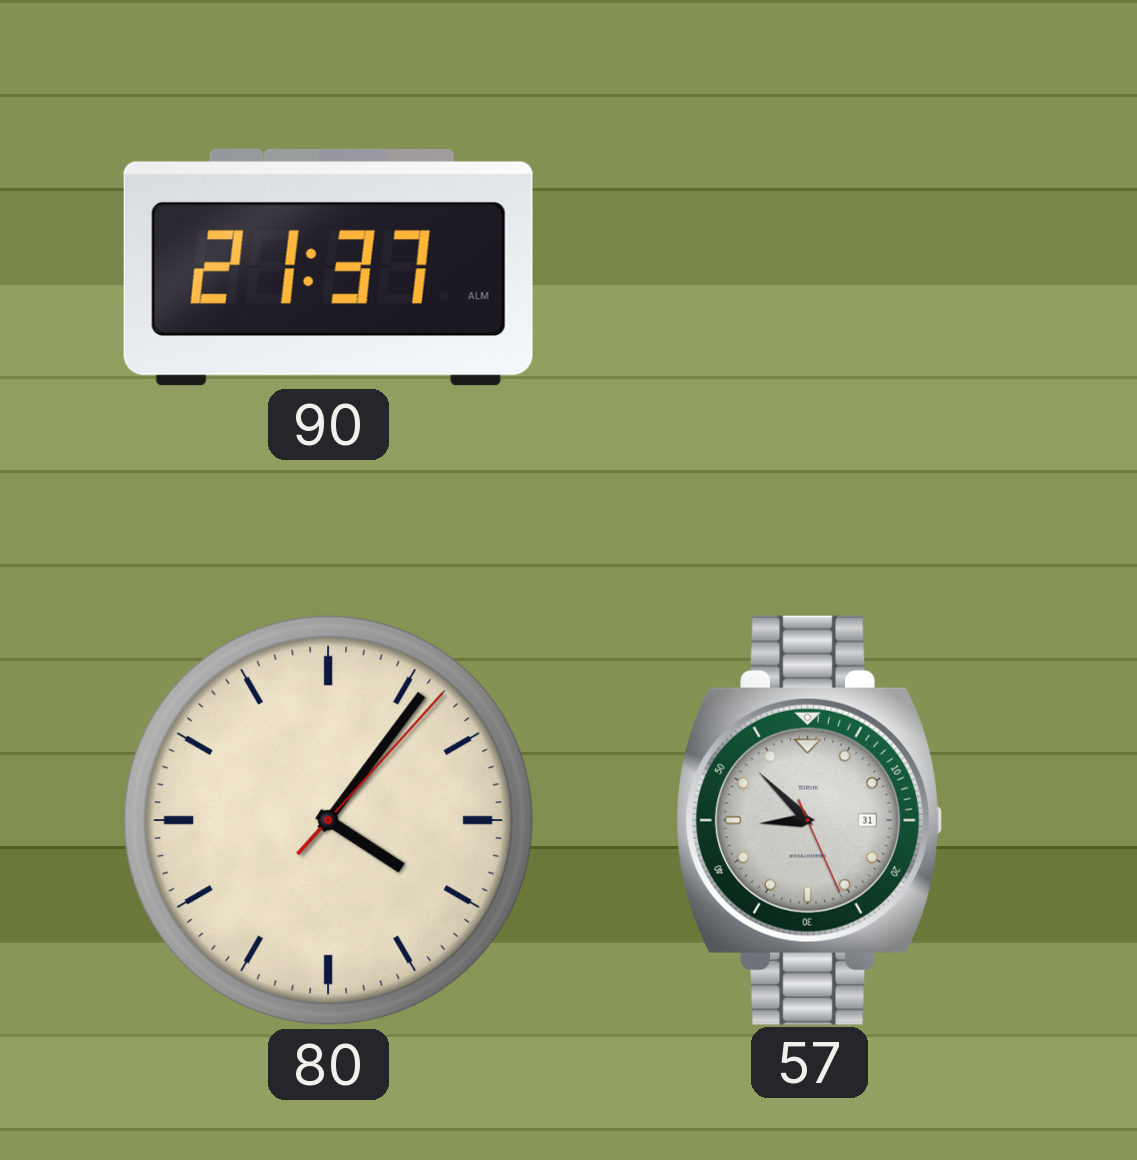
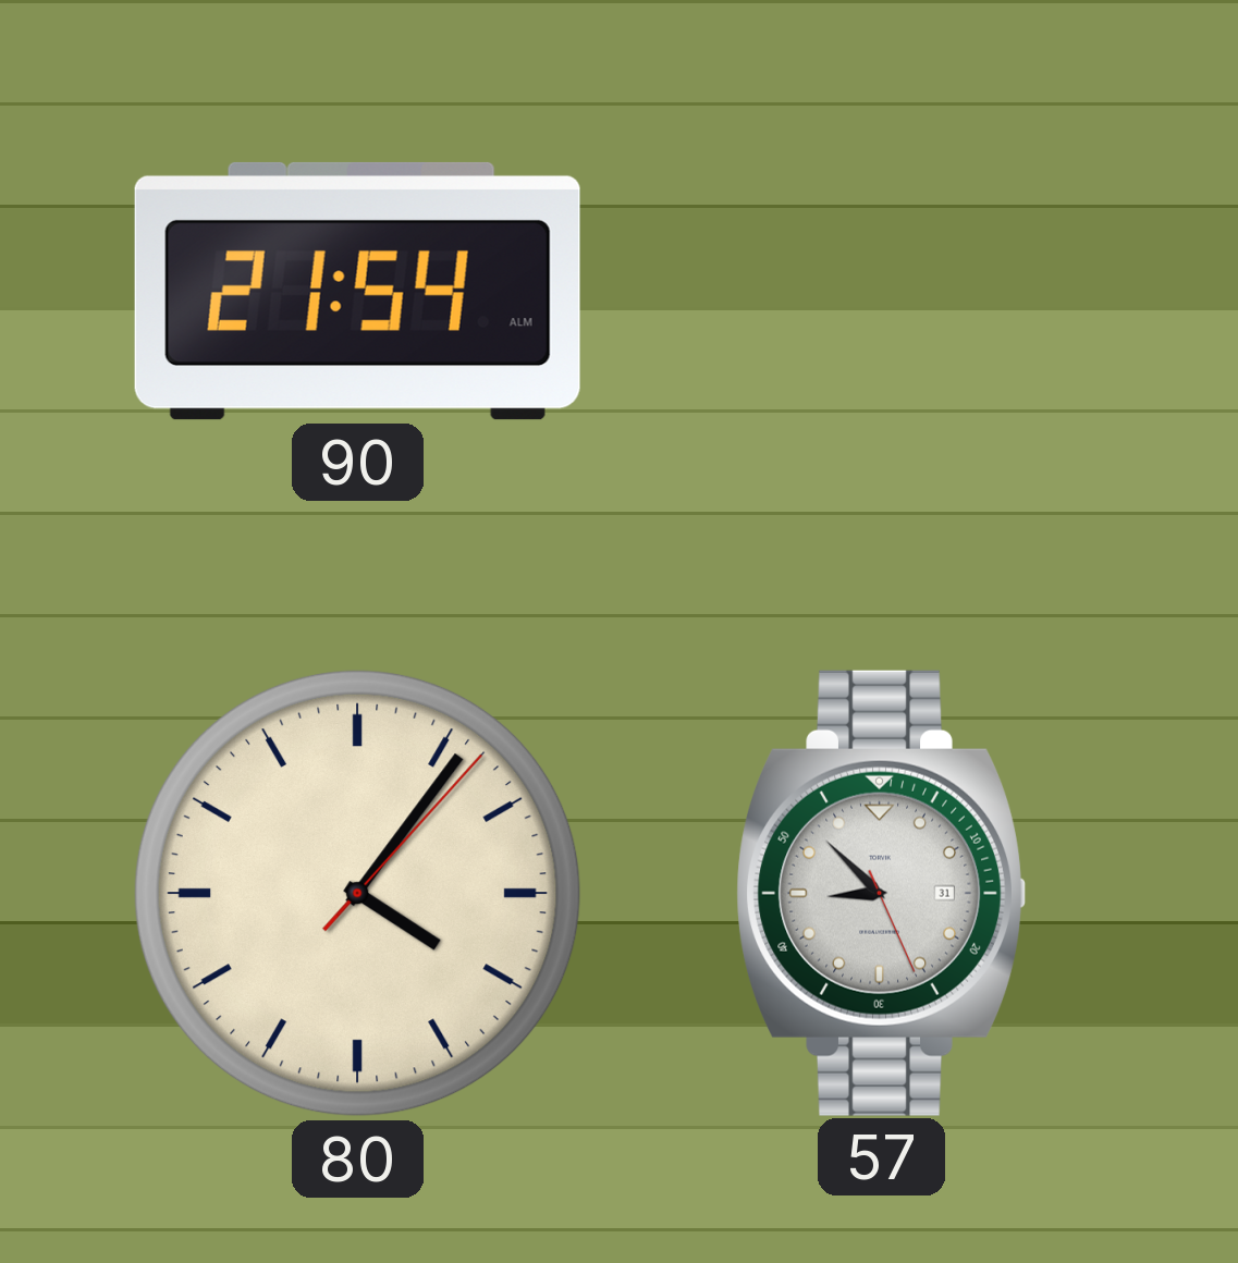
90: 21:37 -> 21:54
